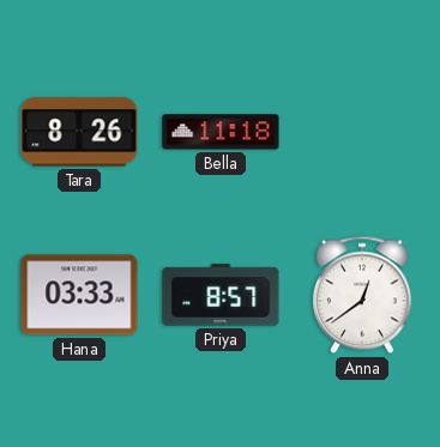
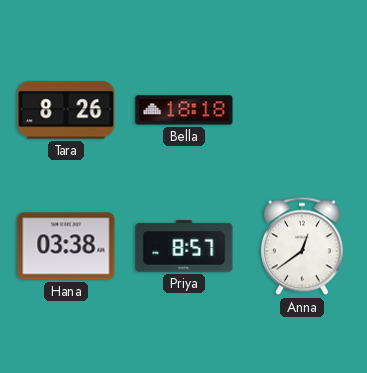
Bella: 11:18 -> 18:18
Hana: 03:33 -> 03:38
